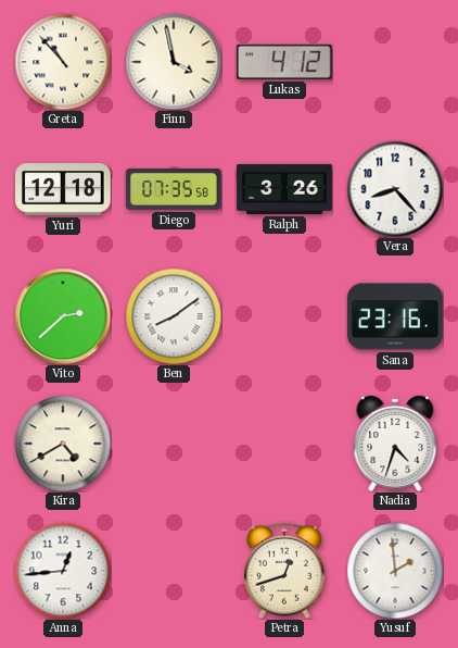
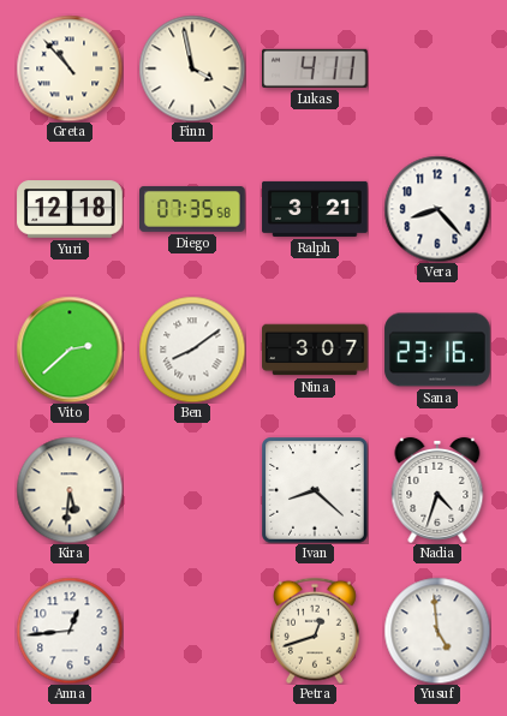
Lukas: 4:12 -> 4:11
Ralph: 3:26 -> 3:21
Nina: none -> 3:07
Kira: 4:40 -> 5:31
Ivan: none -> 8:22
Yusuf: 1:59 -> 4:59
